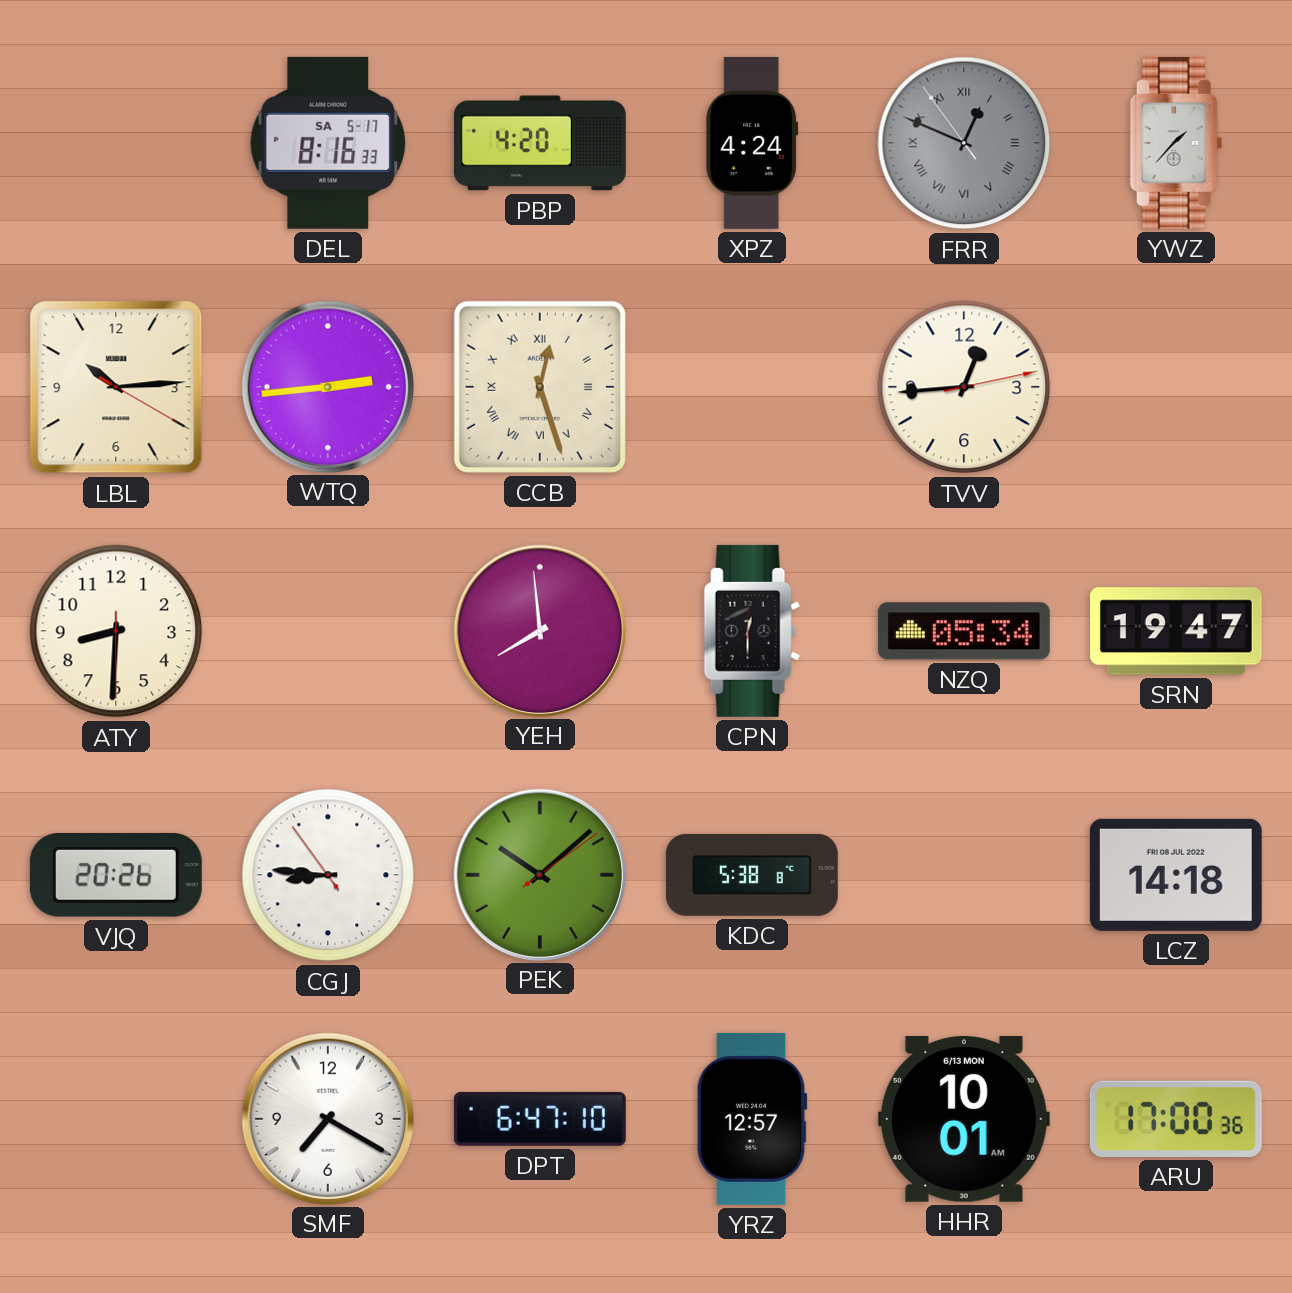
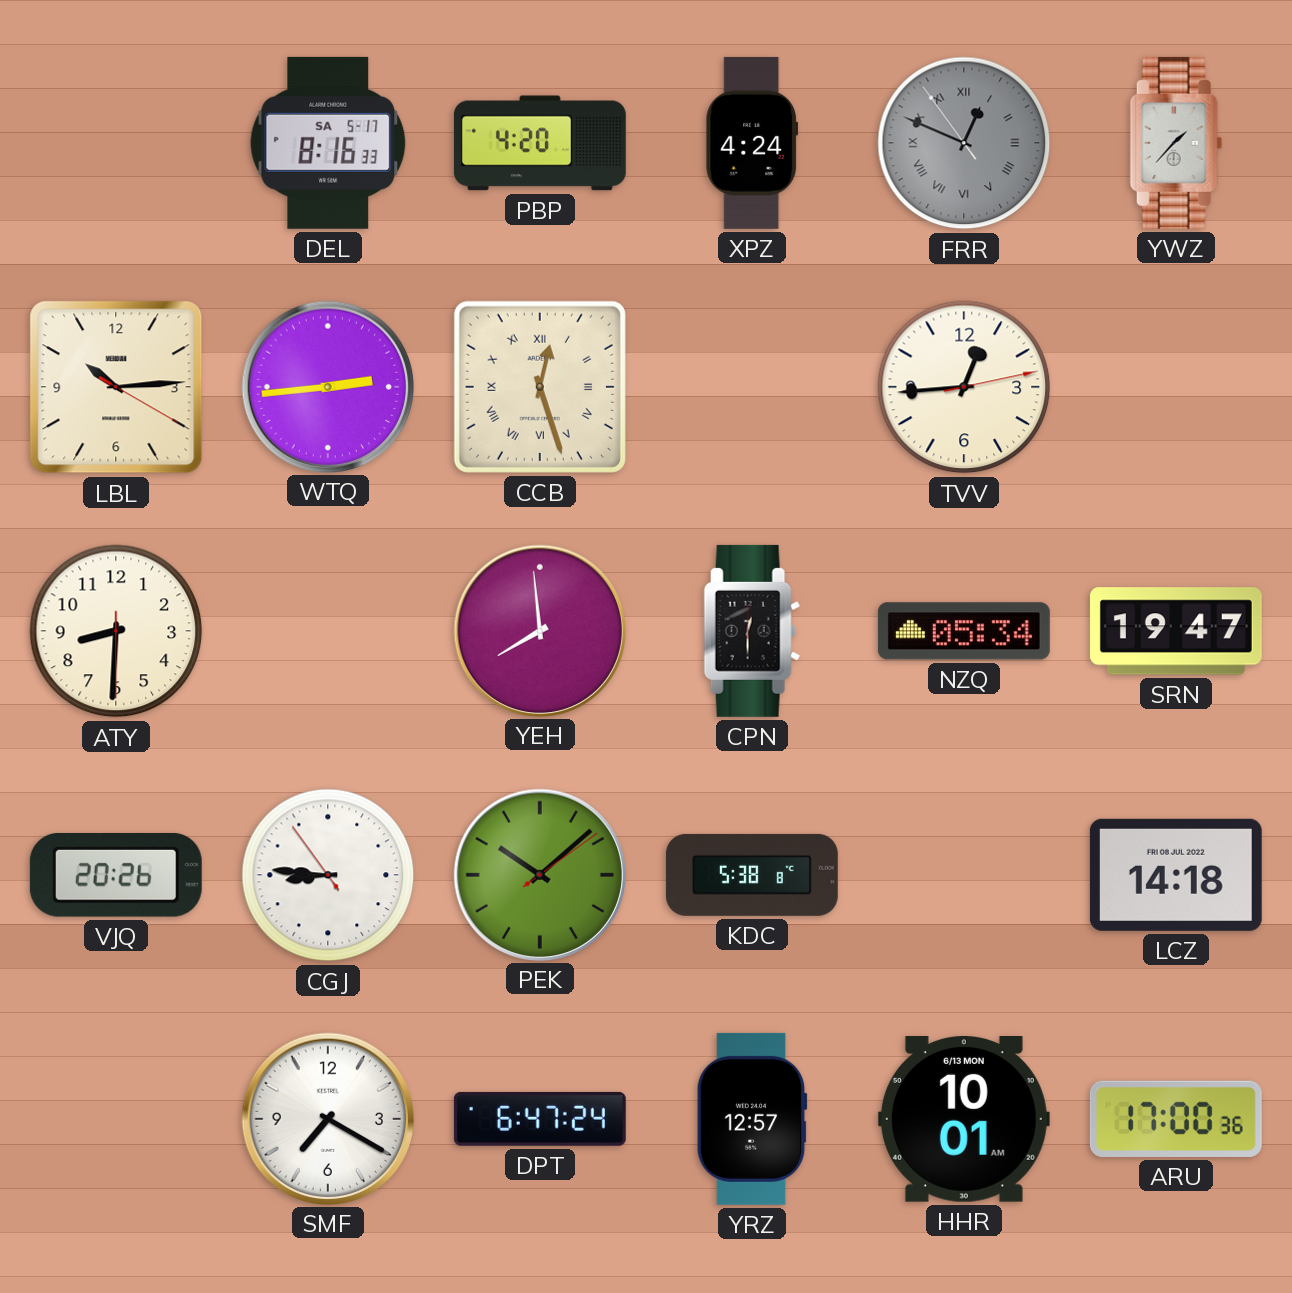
DPT: 6:47:10 -> 6:47:24
